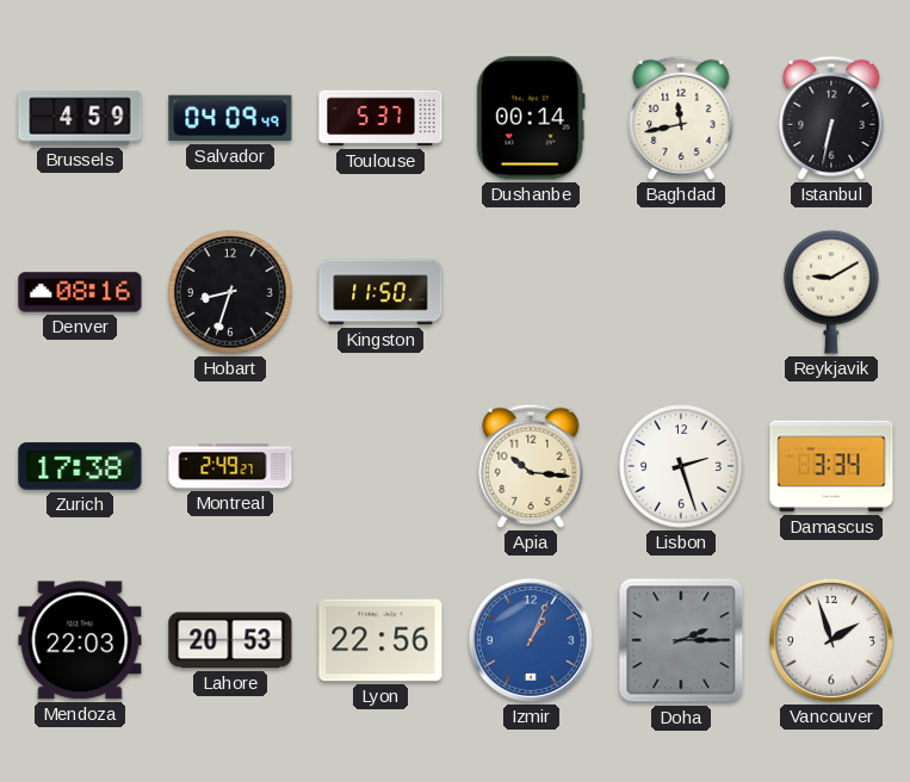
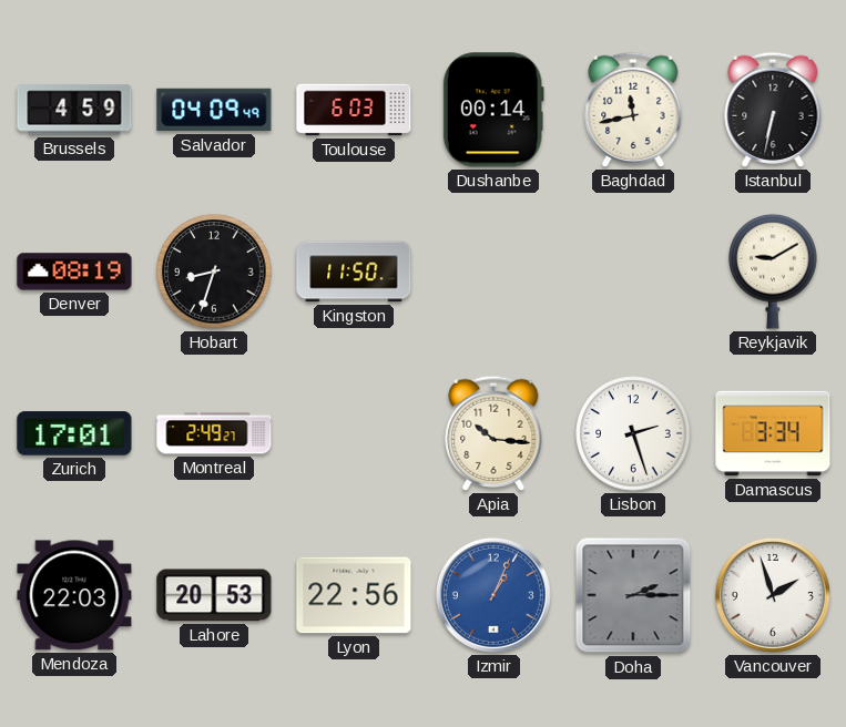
Toulouse: 5:37 -> 6:03
Denver: 08:16 -> 08:19
Zurich: 17:38 -> 17:01
